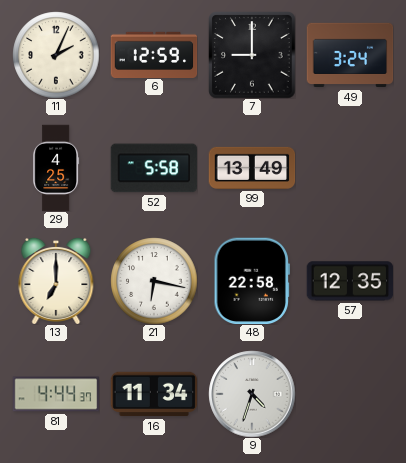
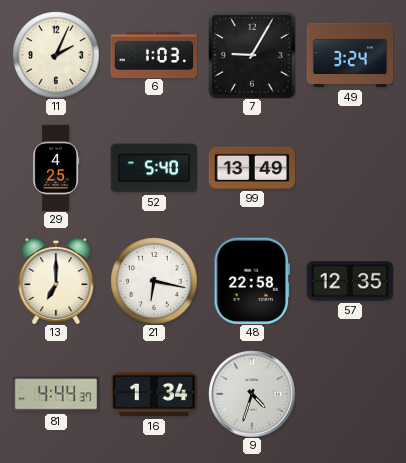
6: 12:59 -> 1:03
7: 9:00 -> 9:05
52: 5:58 -> 5:40
16: 11:34 -> 1:34
